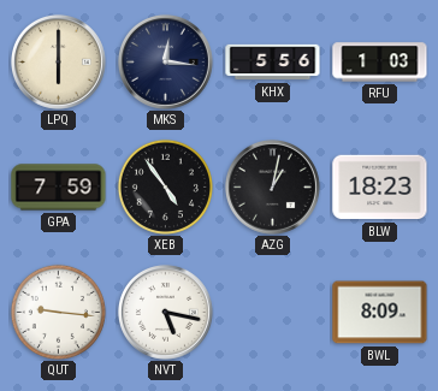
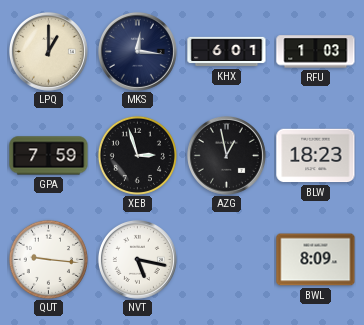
LPQ: 6:00 -> 1:00
KHX: 5:56 -> 6:01
XEB: 4:54 -> 2:57
AZG: 1:02 -> 12:58
